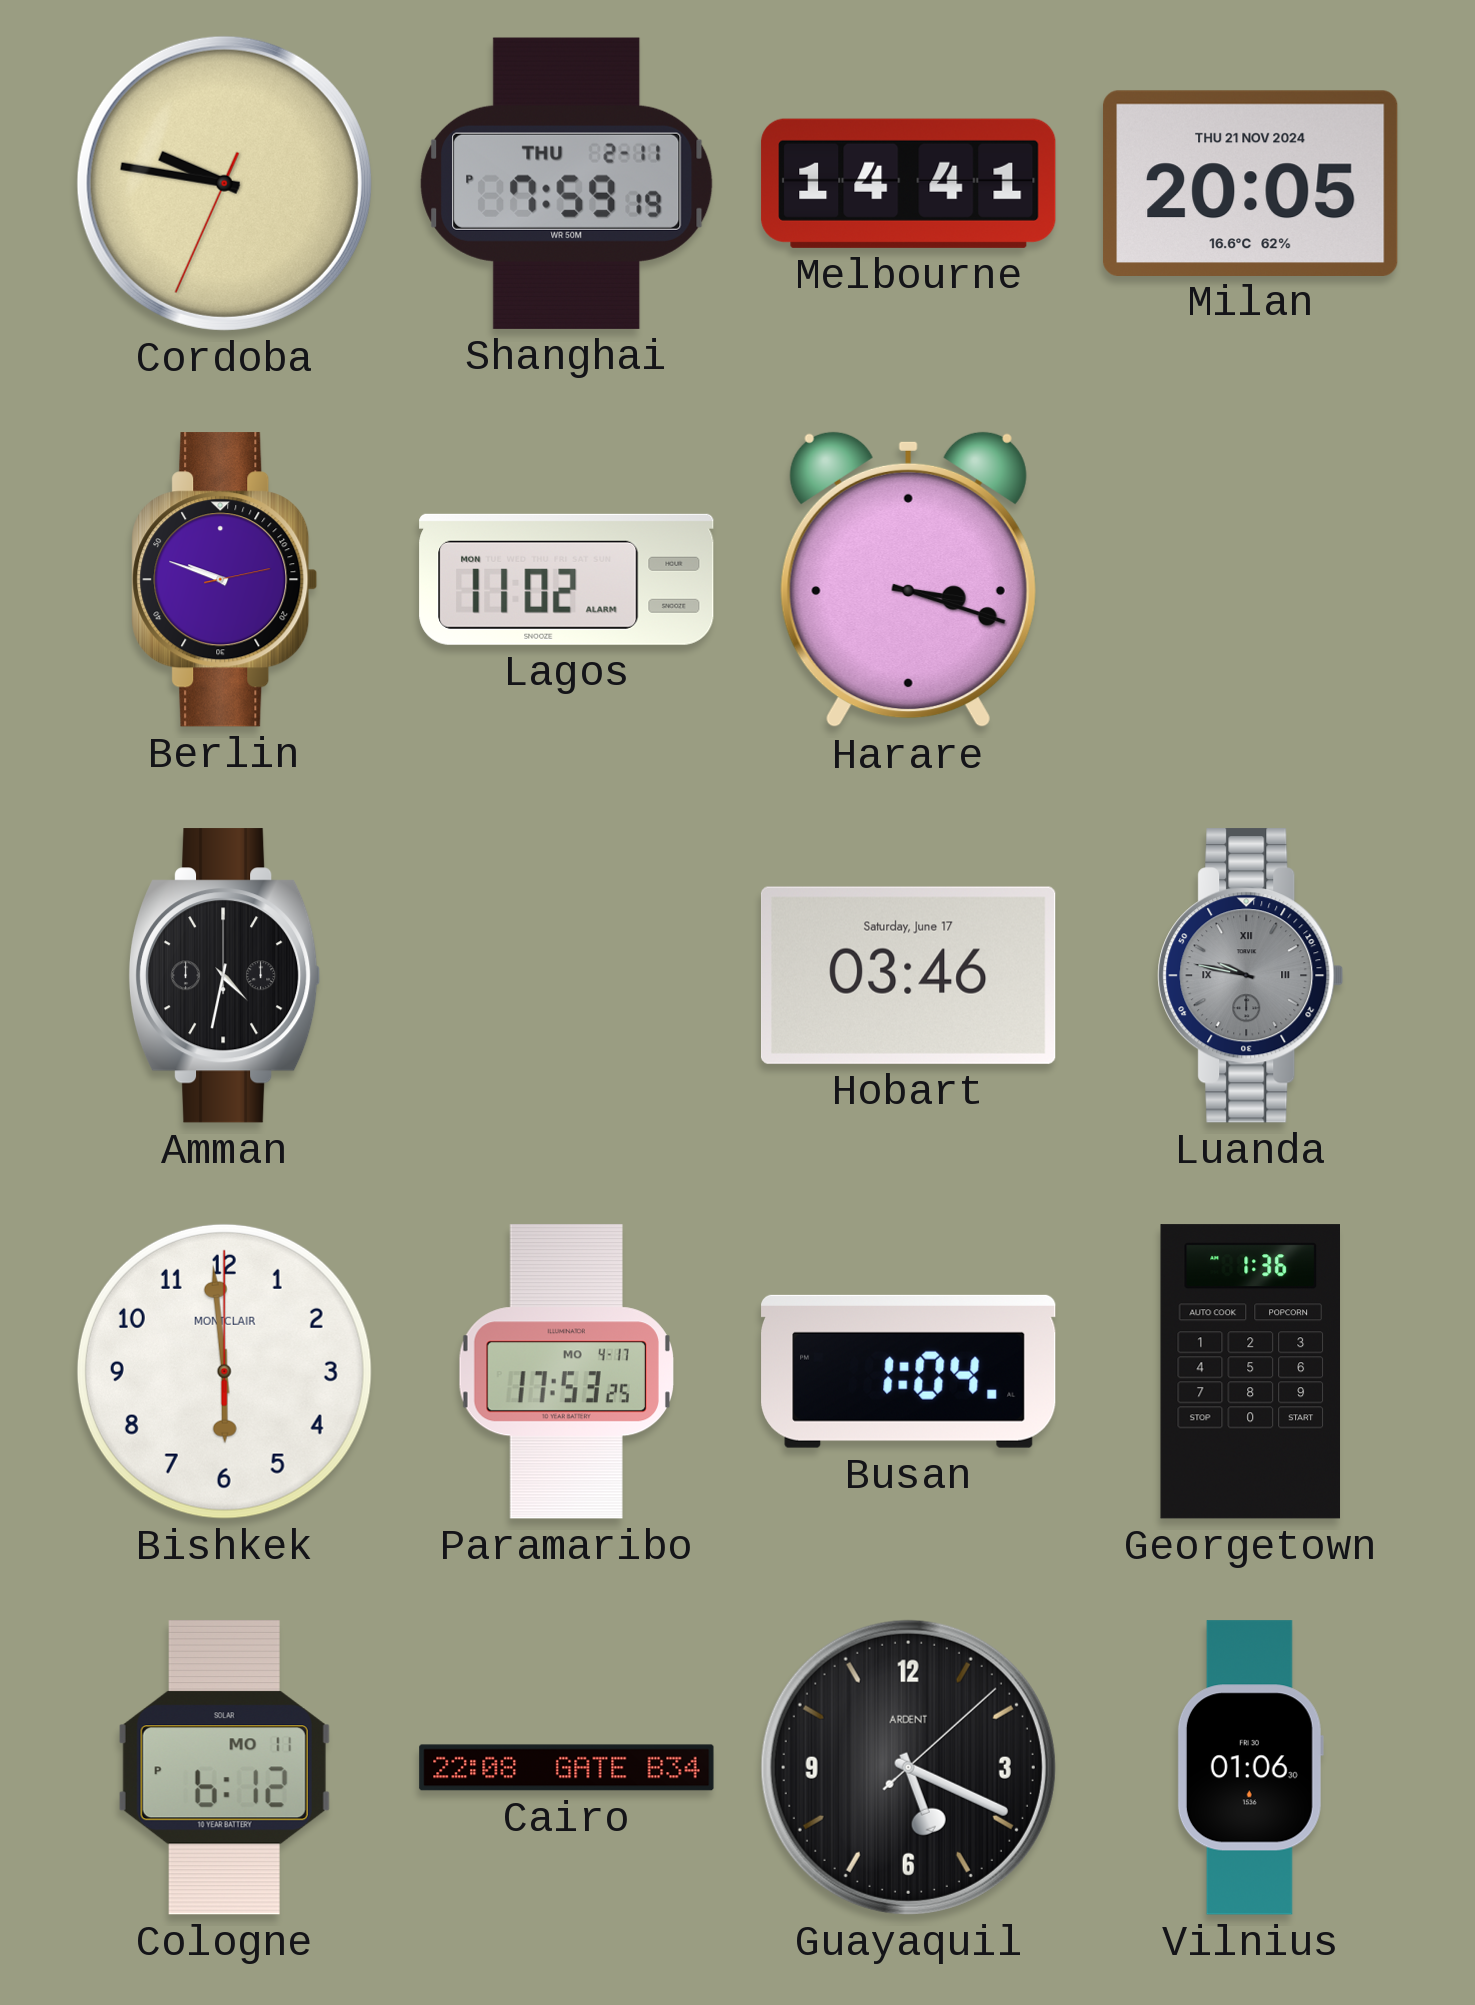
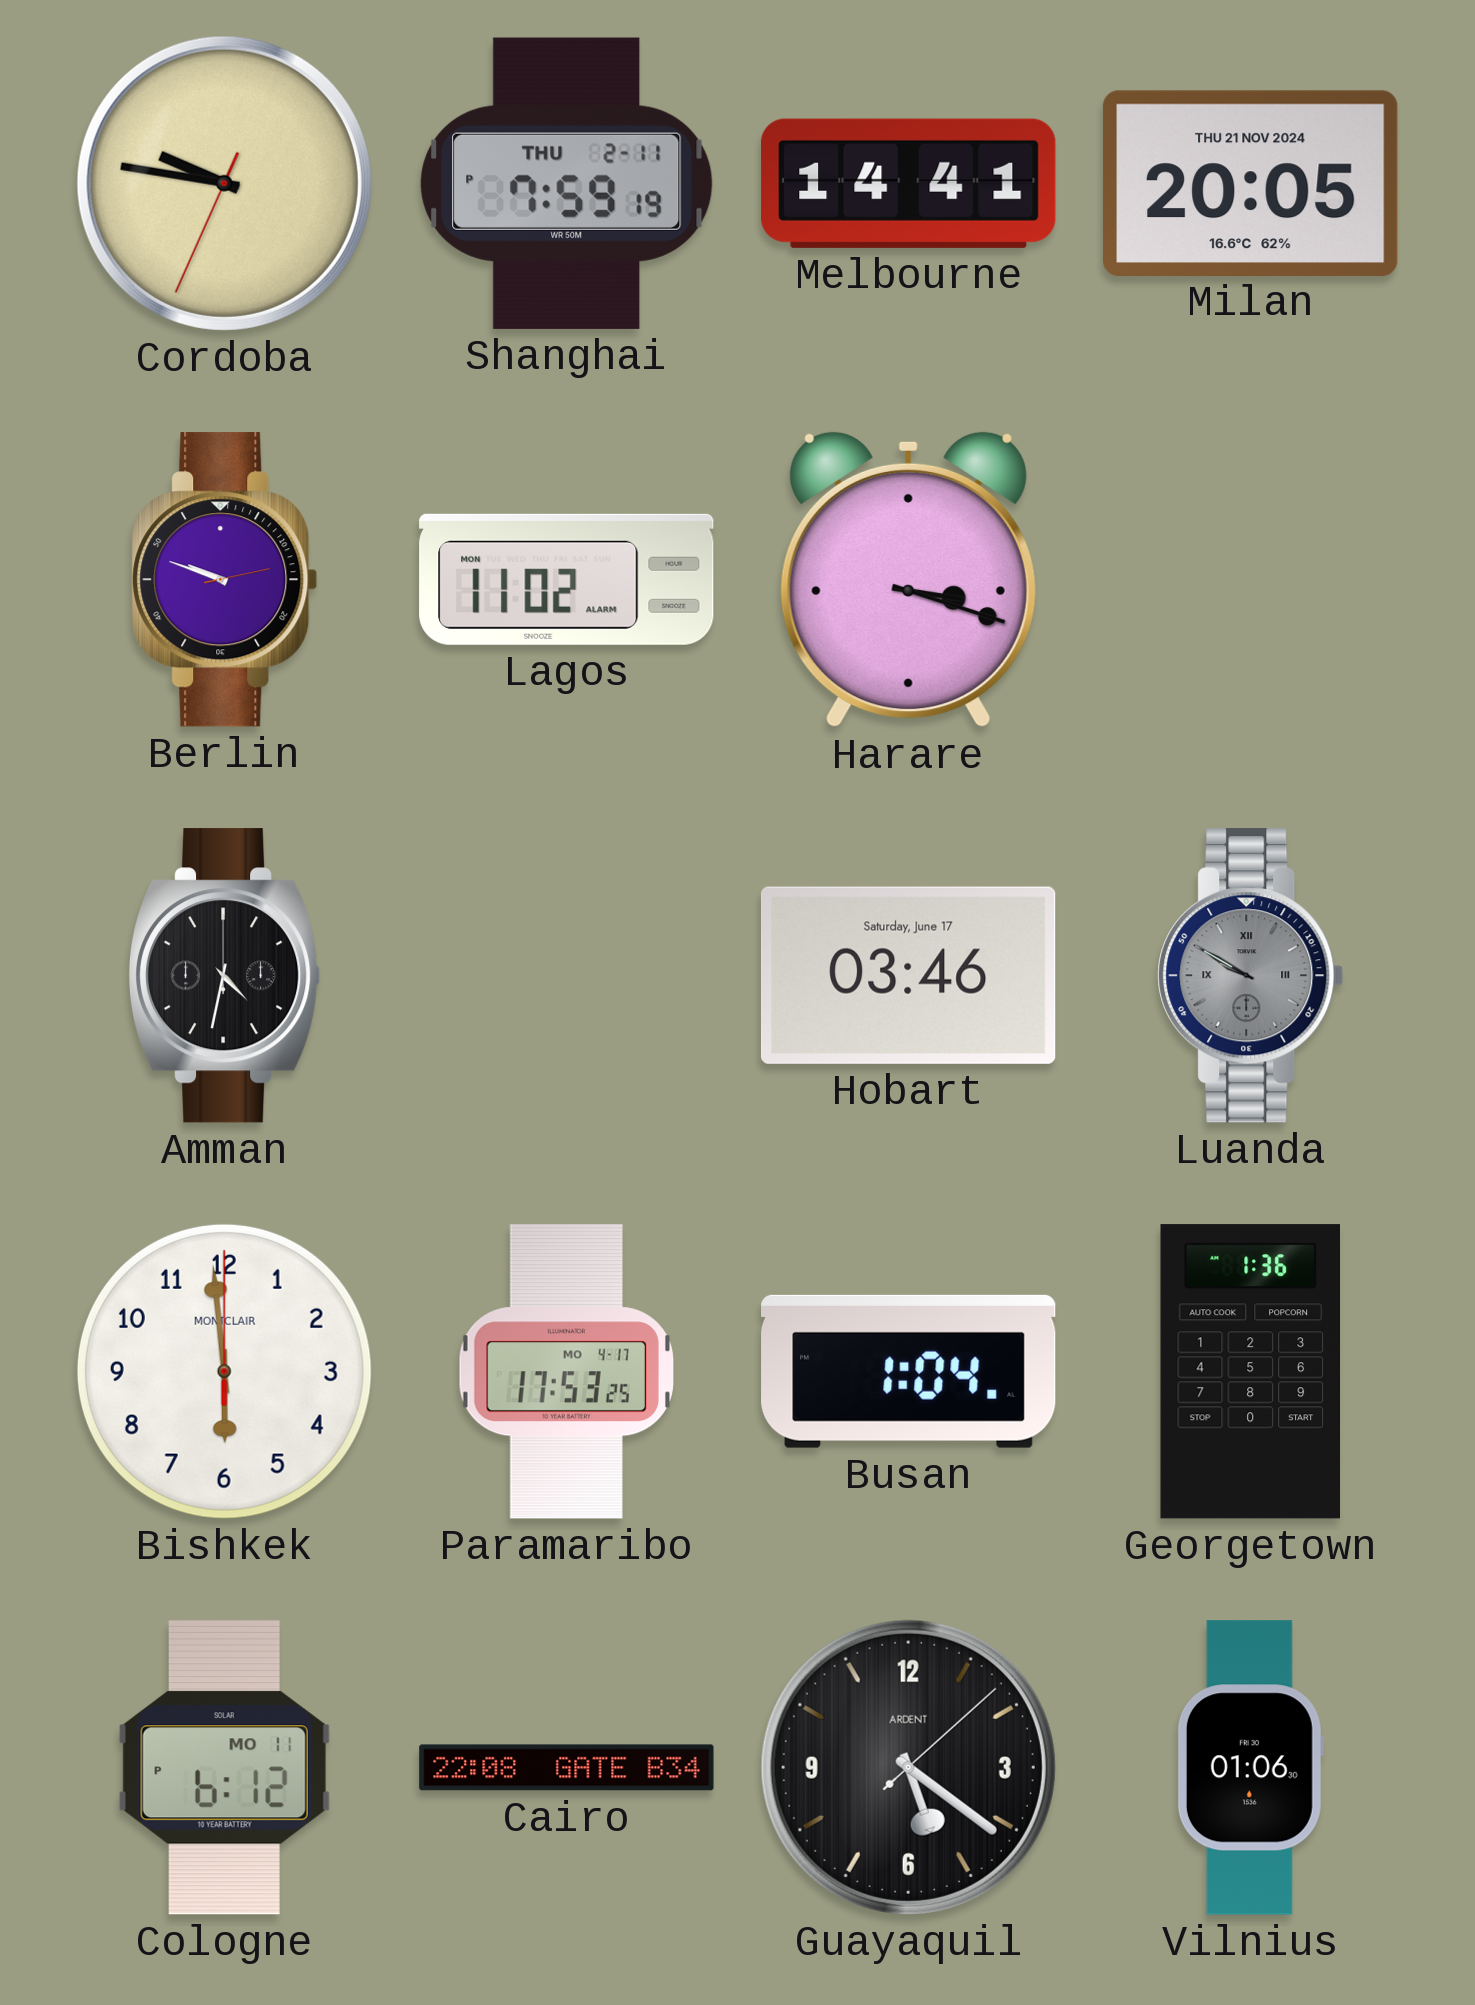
Luanda: 9:47 -> 9:50
Guayaquil: 5:19 -> 5:21
